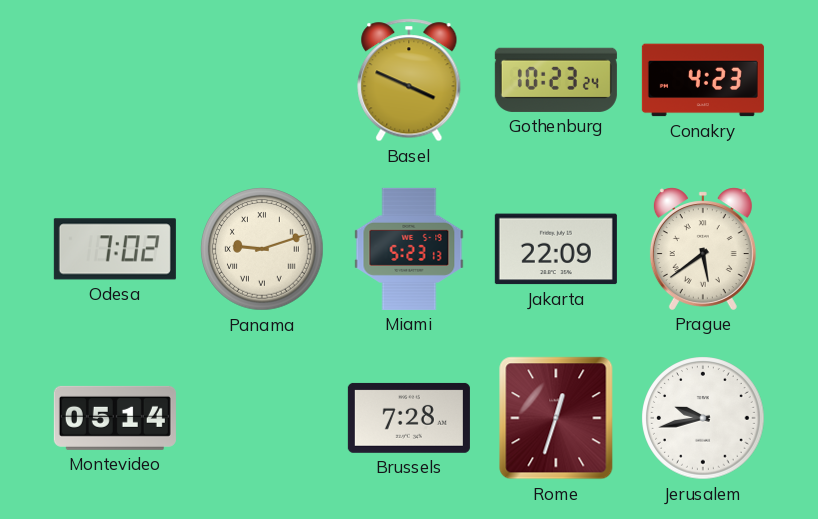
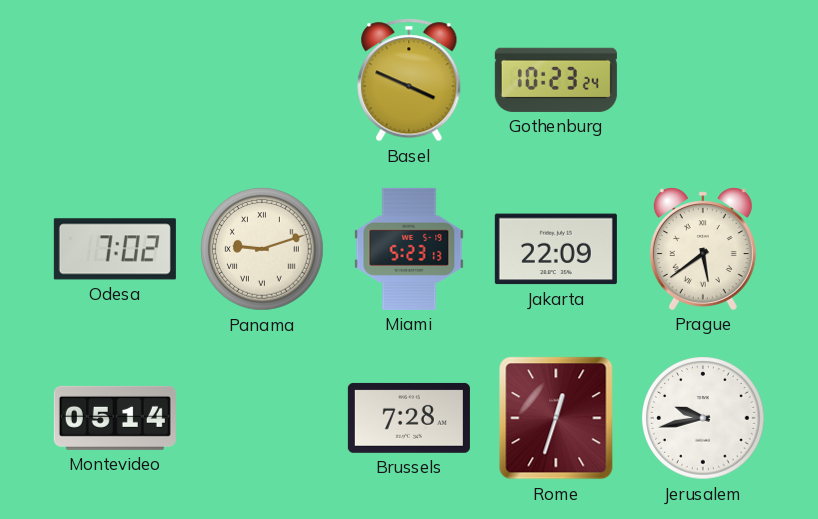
Conakry: 4:23 -> none
